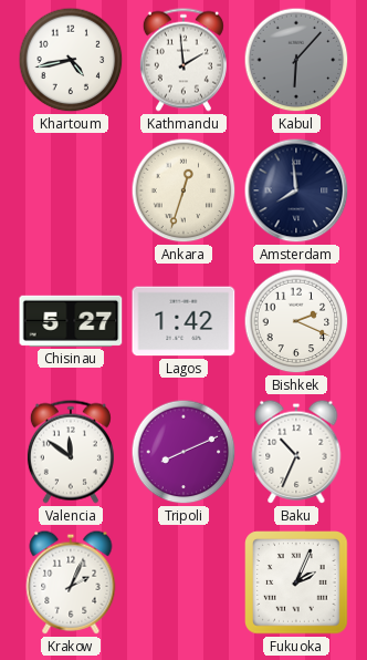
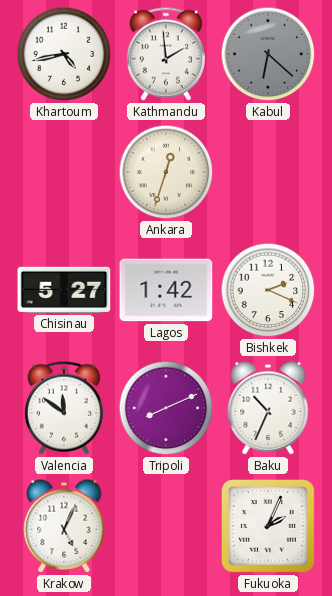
Kabul: 6:07 -> 6:22
Amsterdam: 7:59 -> none
Krakow: 2:04 -> 5:04
